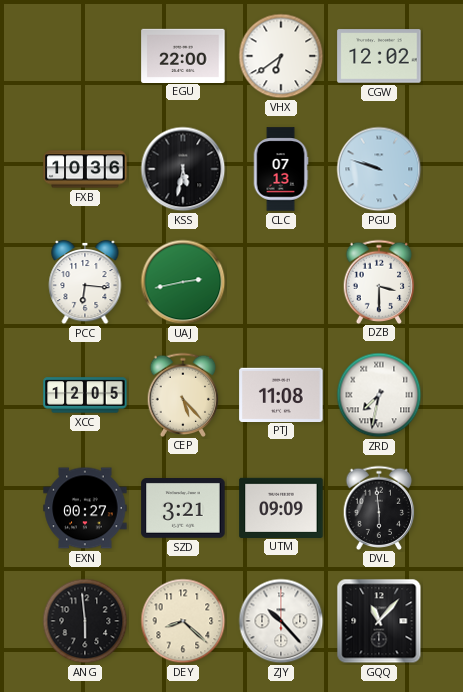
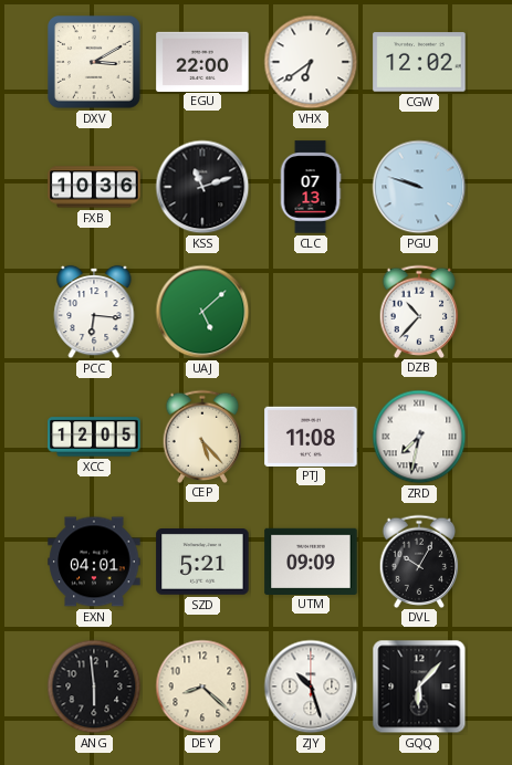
DXV: none -> 3:10
KSS: 5:32 -> 11:12
UAJ: 2:43 -> 5:08
DZB: 3:30 -> 10:37
EXN: 00:27 -> 04:01
SZD: 3:21 -> 5:21
DVL: 5:59 -> 10:05
ZJY: 10:23 -> 10:27
GQQ: 11:07 -> 6:07
